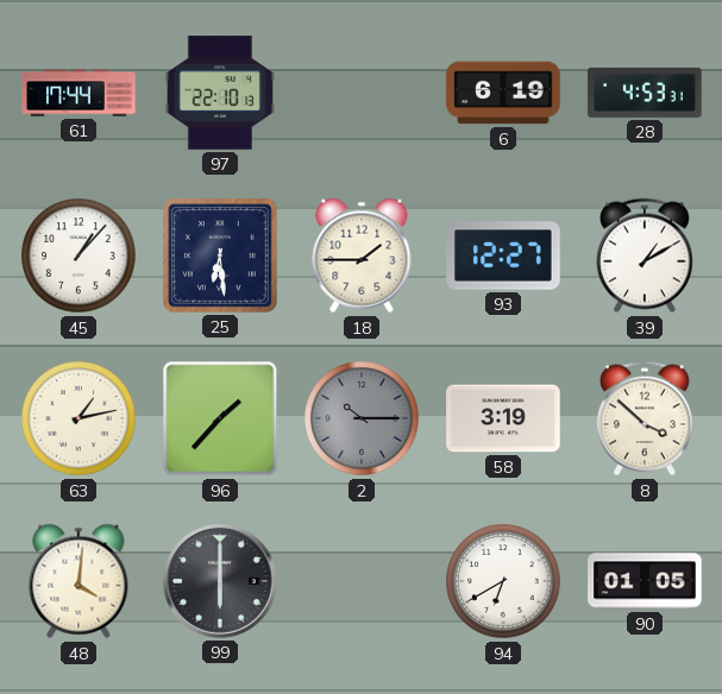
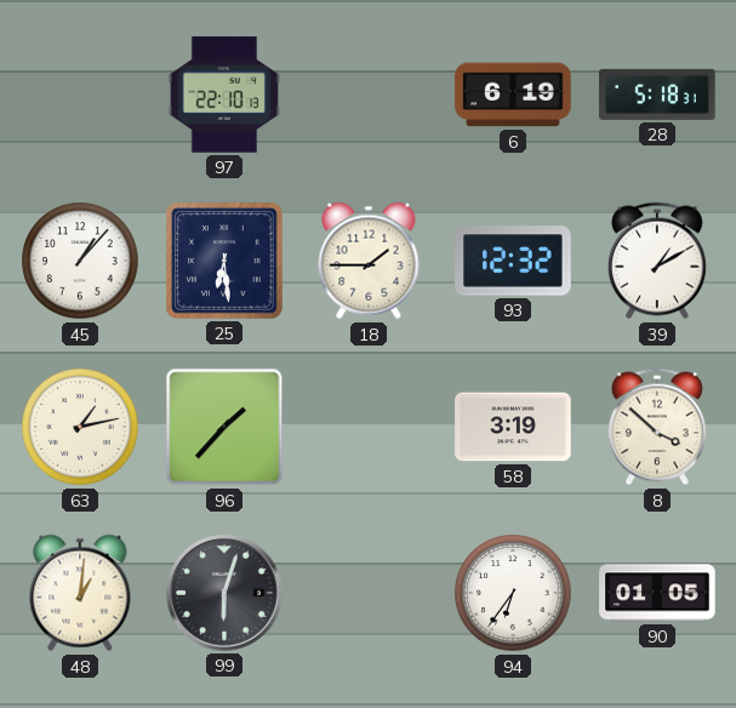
61: 17:44 -> none
28: 4:53 -> 5:18
93: 12:27 -> 12:32
2: 10:15 -> none
48: 4:01 -> 1:01
99: 6:00 -> 6:03
94: 6:40 -> 6:36
